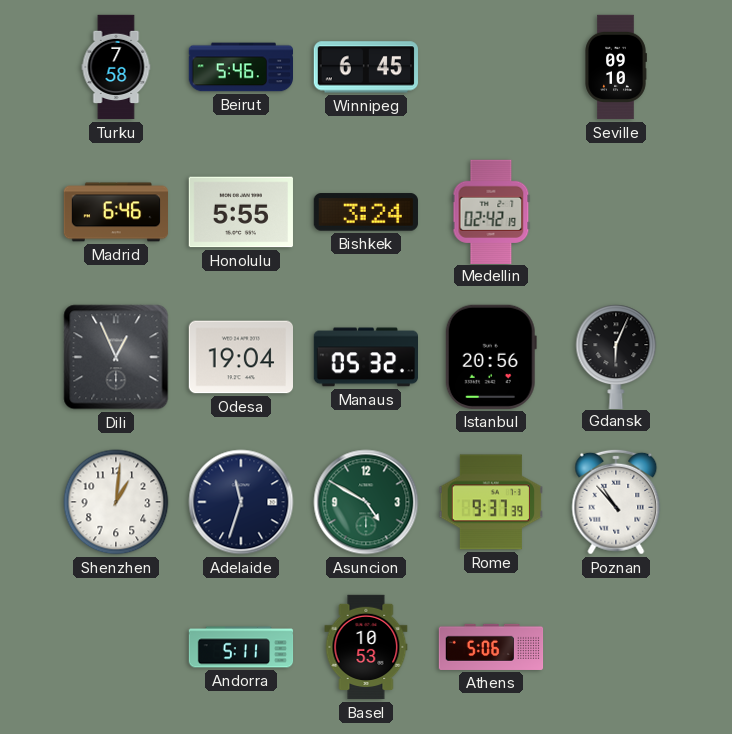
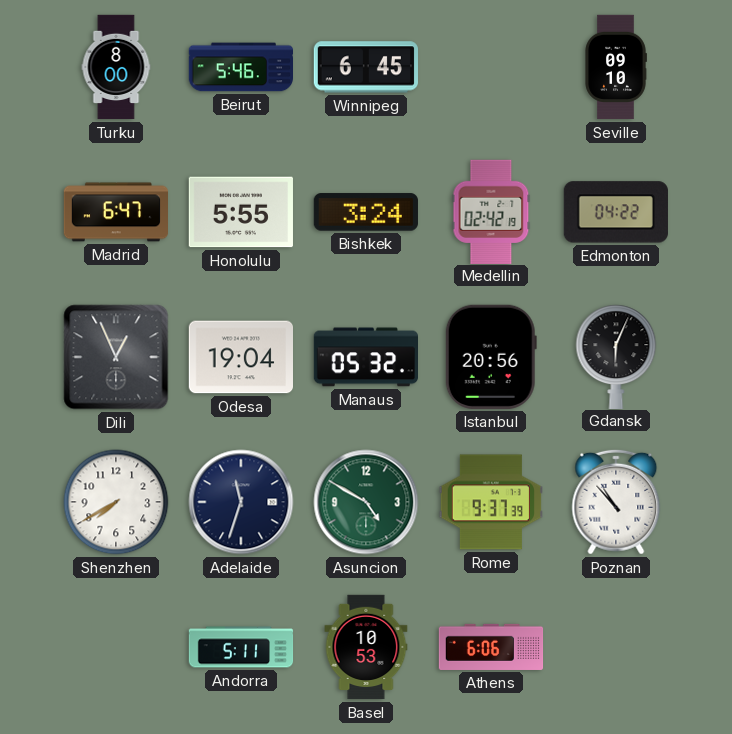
Turku: 7:58 -> 8:00
Madrid: 6:46 -> 6:47
Edmonton: none -> 04:22
Shenzhen: 1:01 -> 7:40
Athens: 5:06 -> 6:06
